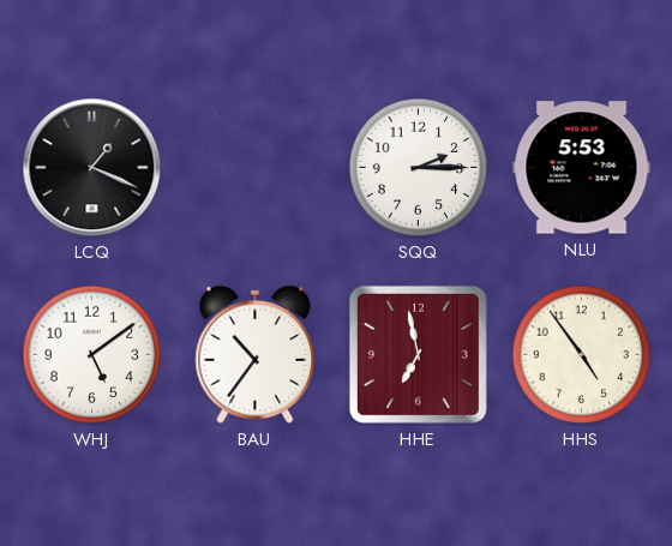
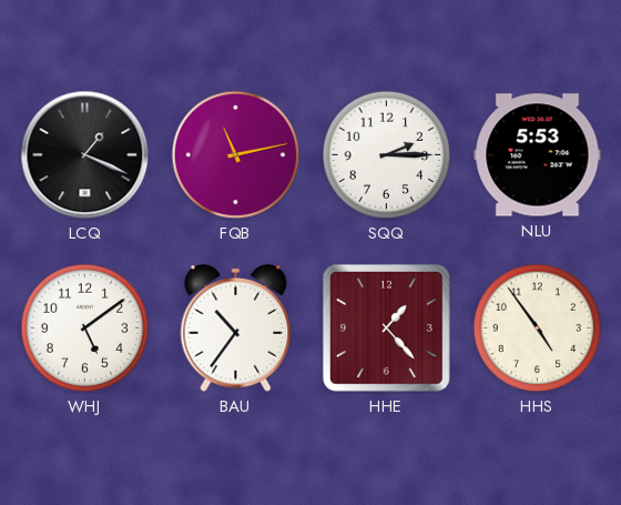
FQB: none -> 11:13
HHE: 6:58 -> 1:23
